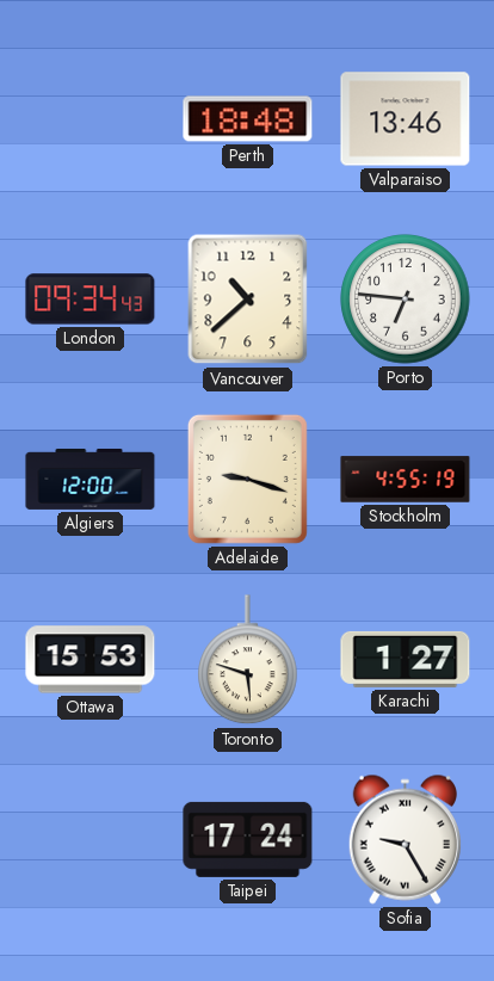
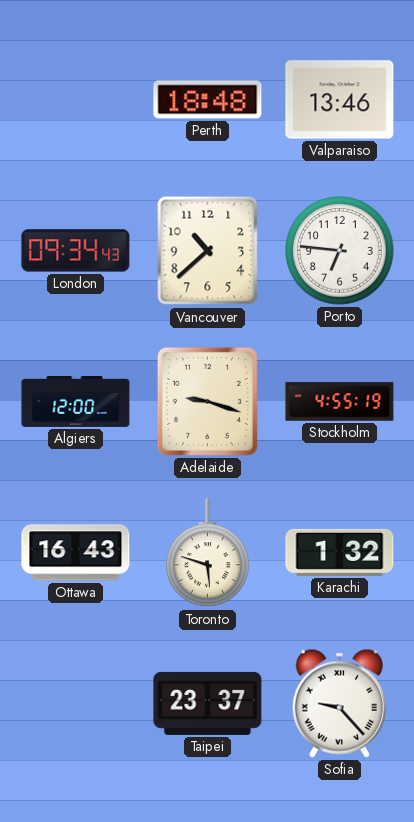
Ottawa: 15:53 -> 16:43
Karachi: 1:27 -> 1:32
Taipei: 17:24 -> 23:37
Sofia: 9:25 -> 9:23
